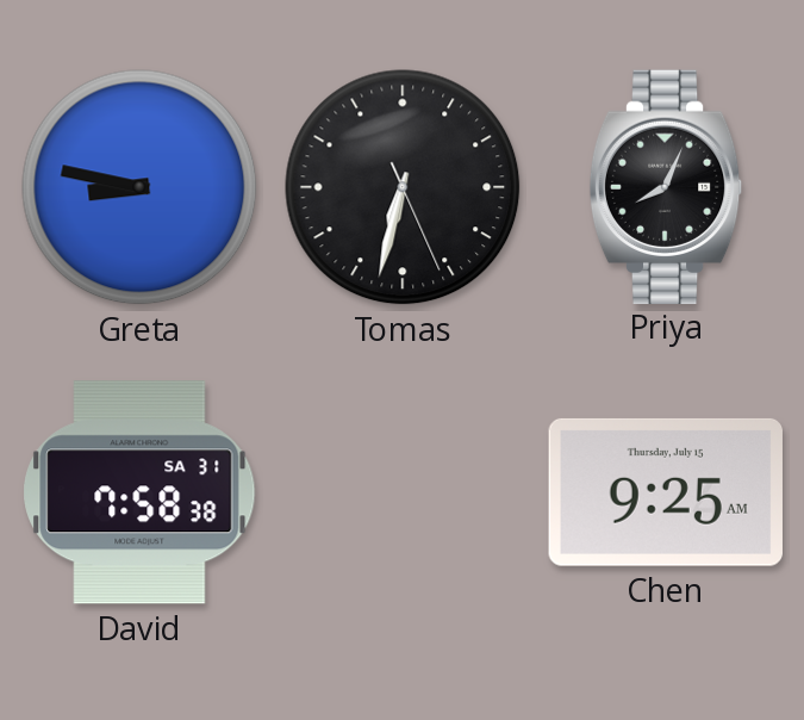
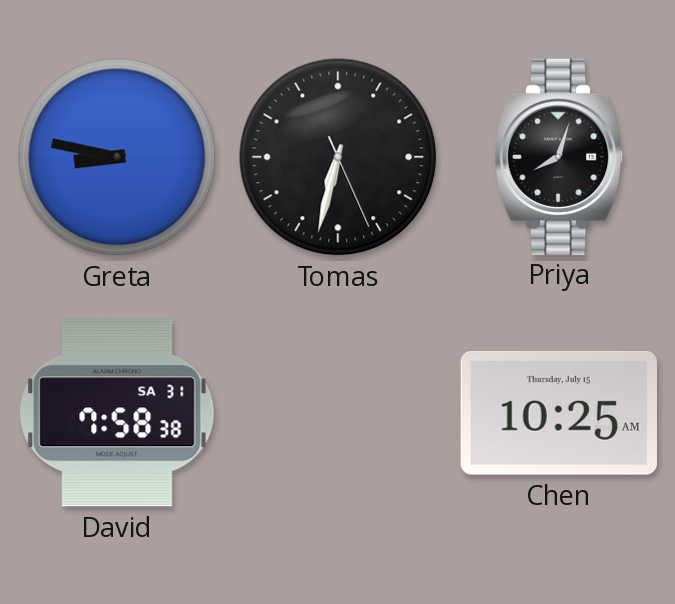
Priya: 8:04 -> 8:03
Chen: 9:25 -> 10:25
